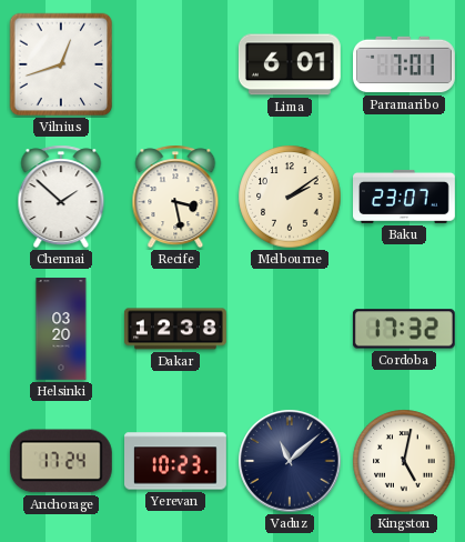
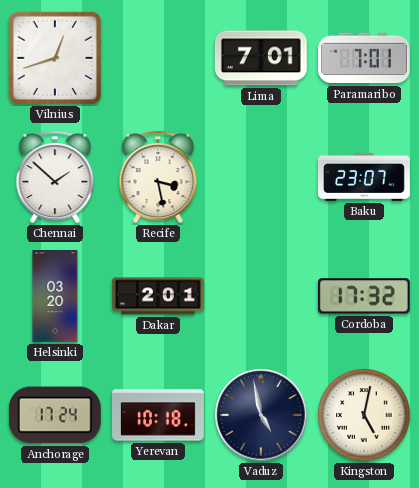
Lima: 6:01 -> 7:01
Melbourne: 2:09 -> none
Dakar: 12:38 -> 2:01
Yerevan: 10:23 -> 10:18
Vaduz: 11:08 -> 4:58
